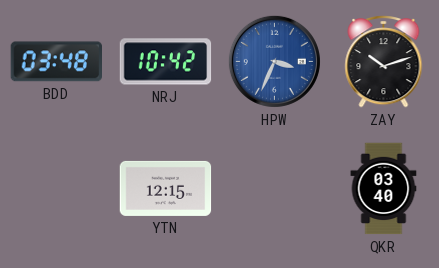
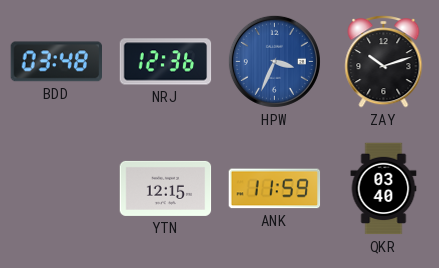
NRJ: 10:42 -> 12:36
ANK: none -> 11:59
